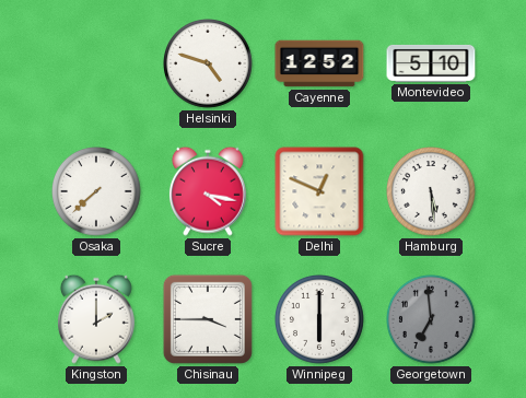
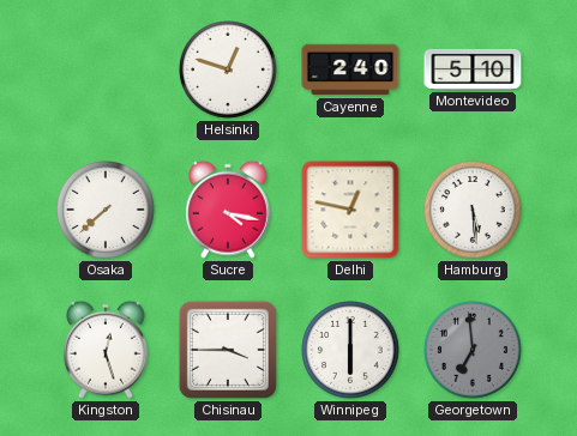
Helsinki: 4:48 -> 12:48
Cayenne: 12:52 -> 2:40
Delhi: 12:49 -> 12:47
Kingston: 2:00 -> 12:27
